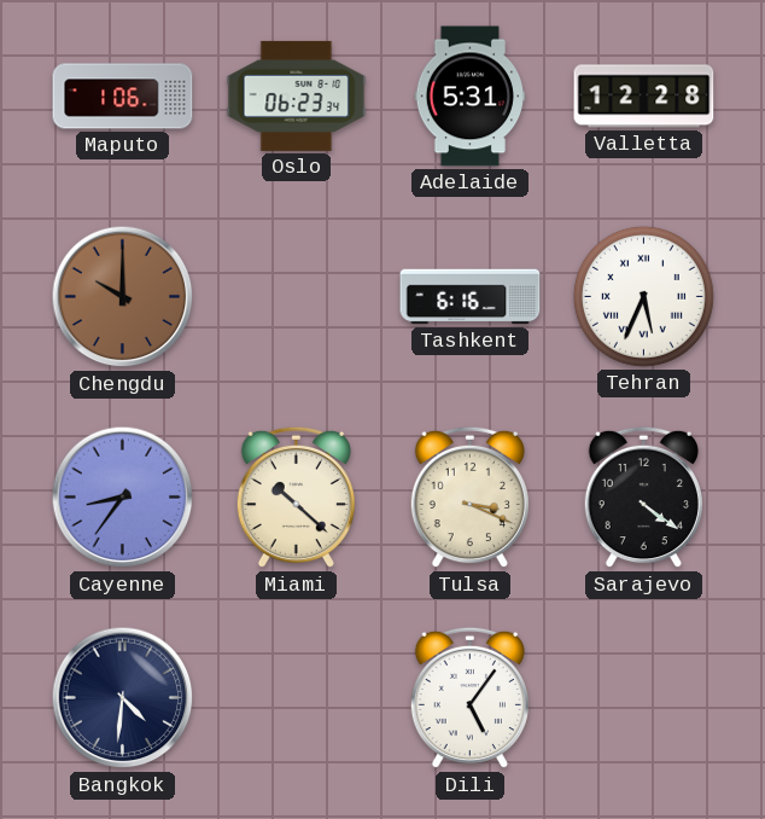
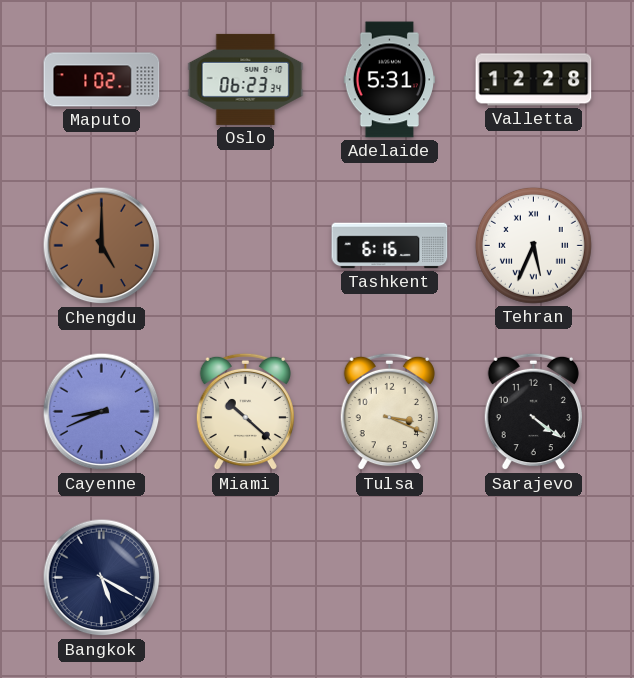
Maputo: 1:06 -> 1:02
Chengdu: 10:00 -> 5:00
Cayenne: 8:36 -> 8:41
Bangkok: 4:31 -> 5:20
Dili: 5:06 -> none
